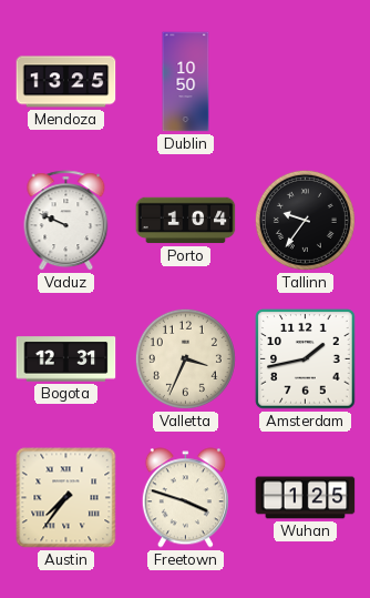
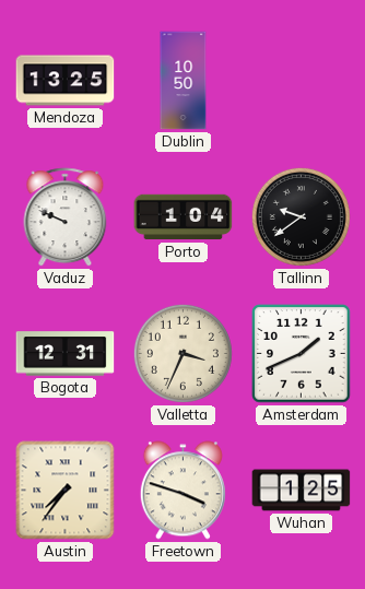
Tallinn: 9:36 -> 9:39
Amsterdam: 1:43 -> 1:41
